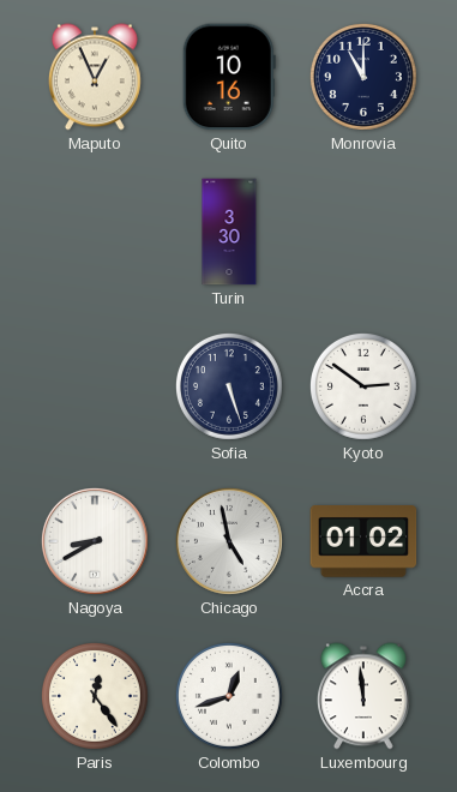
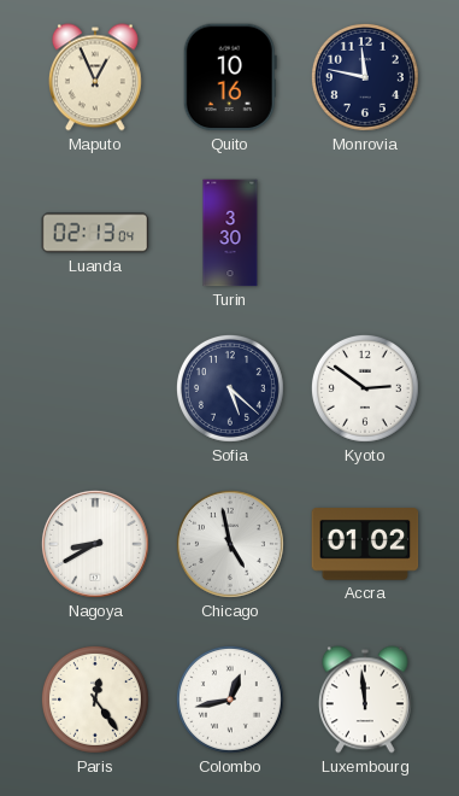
Monrovia: 11:00 -> 11:47
Luanda: none -> 02:13
Sofia: 5:27 -> 5:22
Colombo: 12:42 -> 12:43
